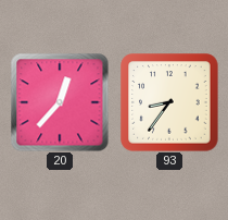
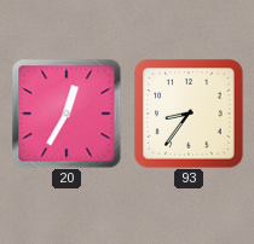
20: 12:37 -> 12:35
